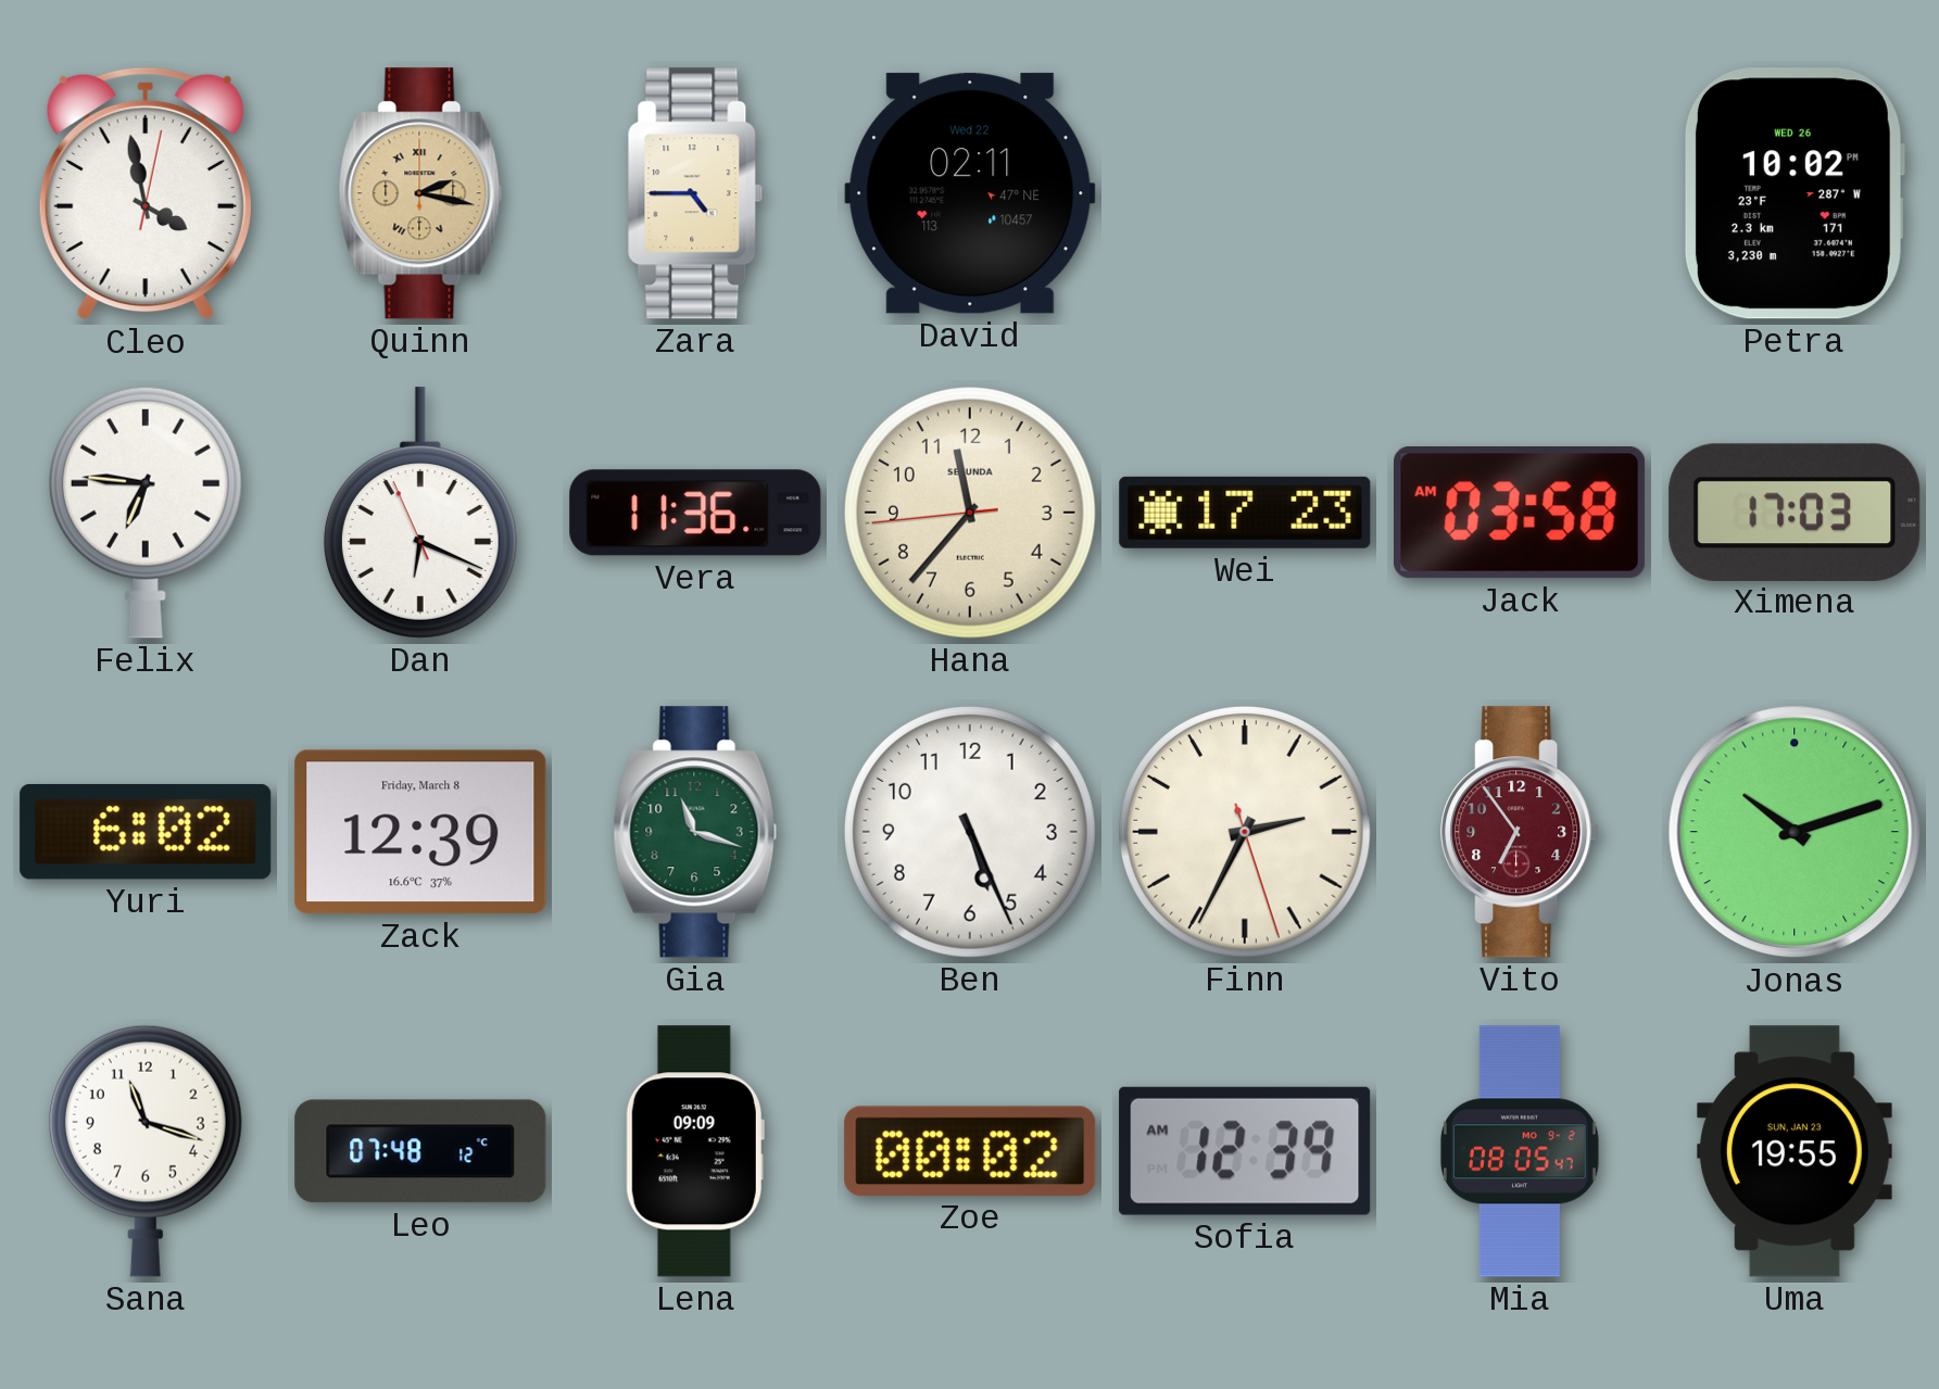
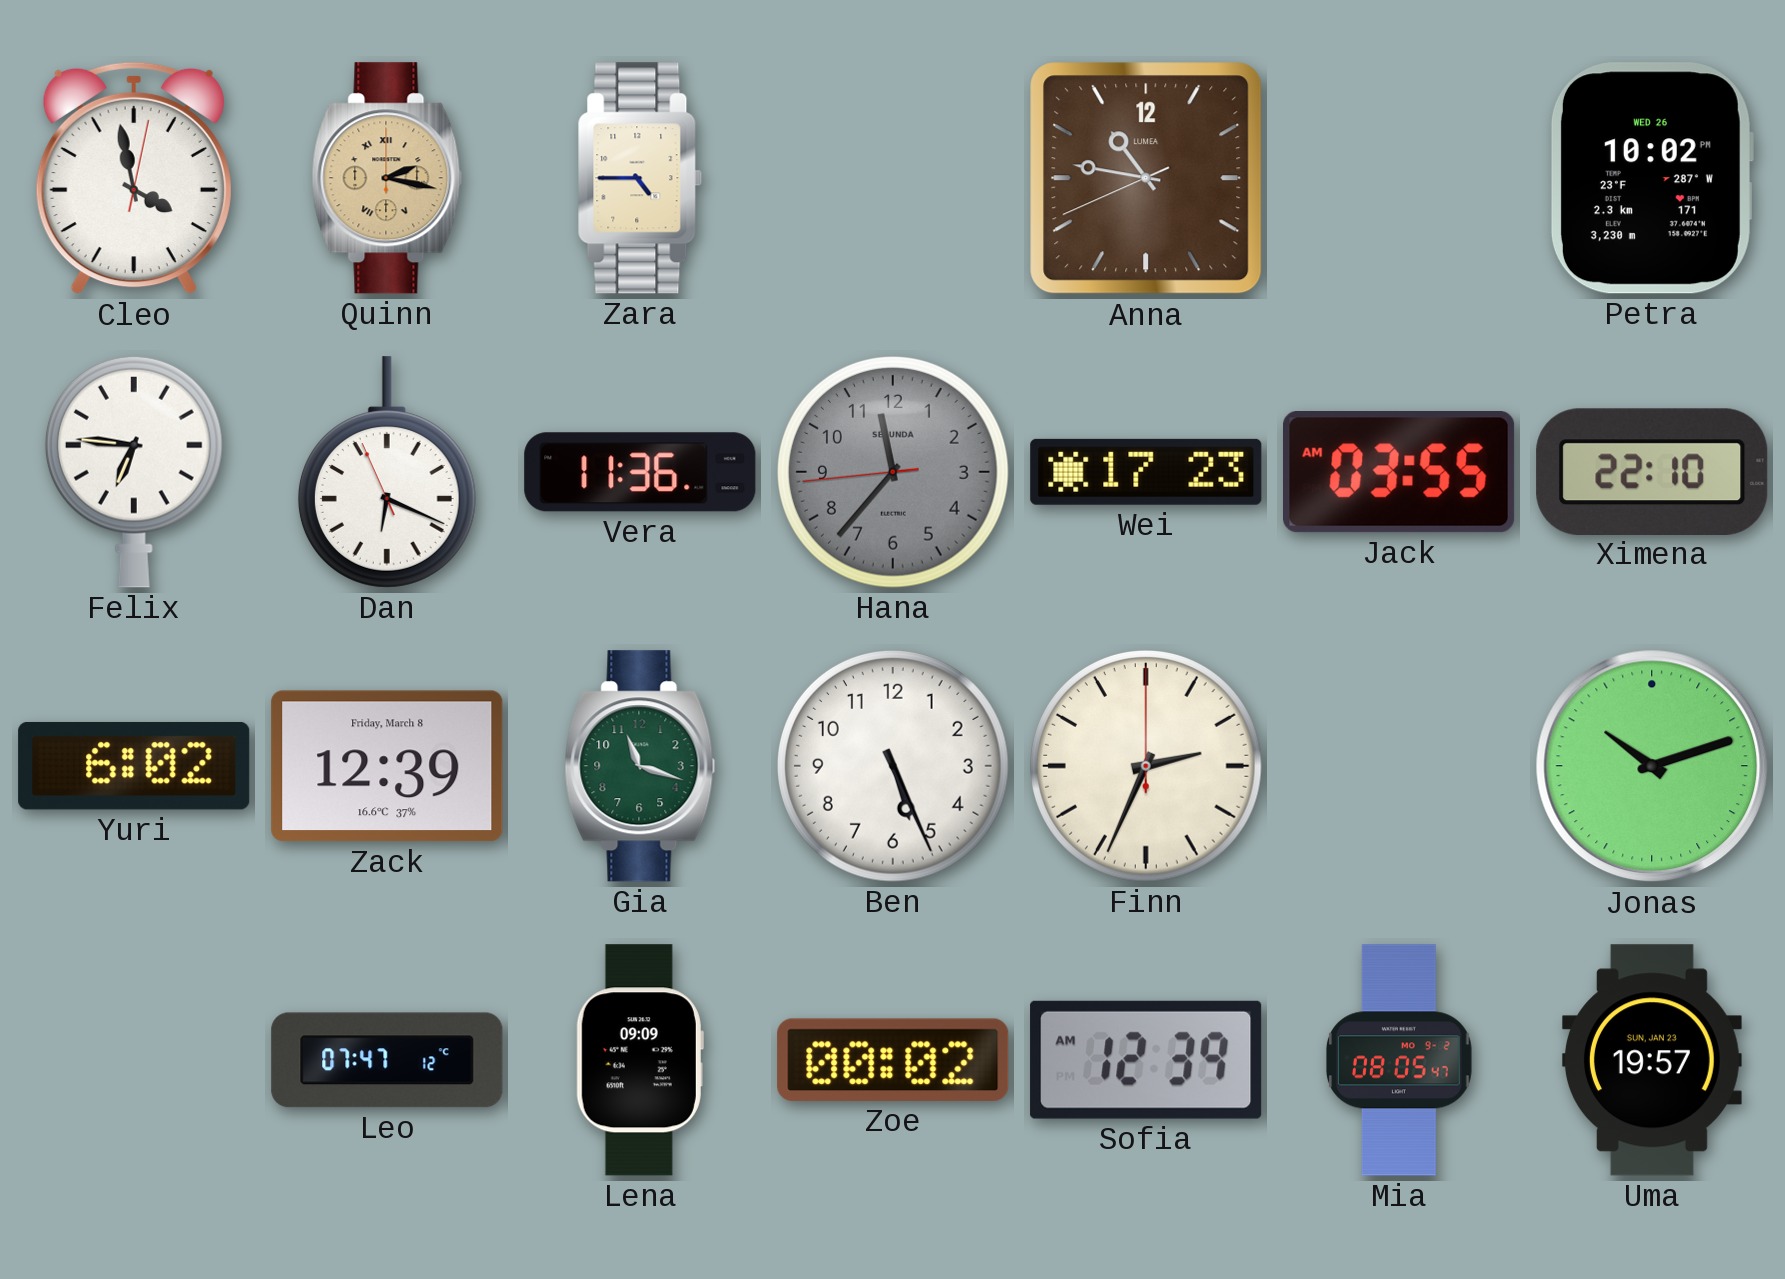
David: 02:11 -> none
Anna: none -> 10:46
Hana dial: cream -> grey
Jack: 03:58 -> 03:55
Ximena: 17:03 -> 22:10
Finn: 2:34:27 -> 2:34:00
Vito: 6:54 -> none
Sana: 11:18 -> none
Leo: 07:48 -> 07:47
Uma: 19:55 -> 19:57
